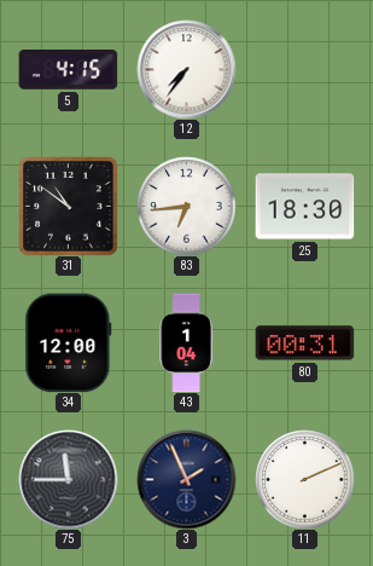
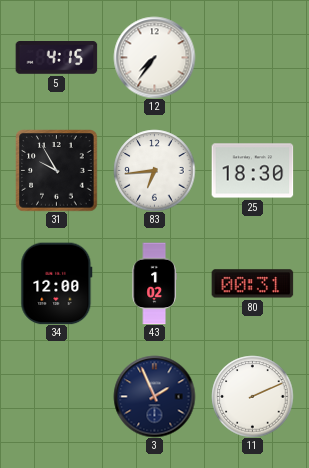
31: 10:51 -> 9:55
43: 1:04 -> 1:02
75: 11:45 -> none
